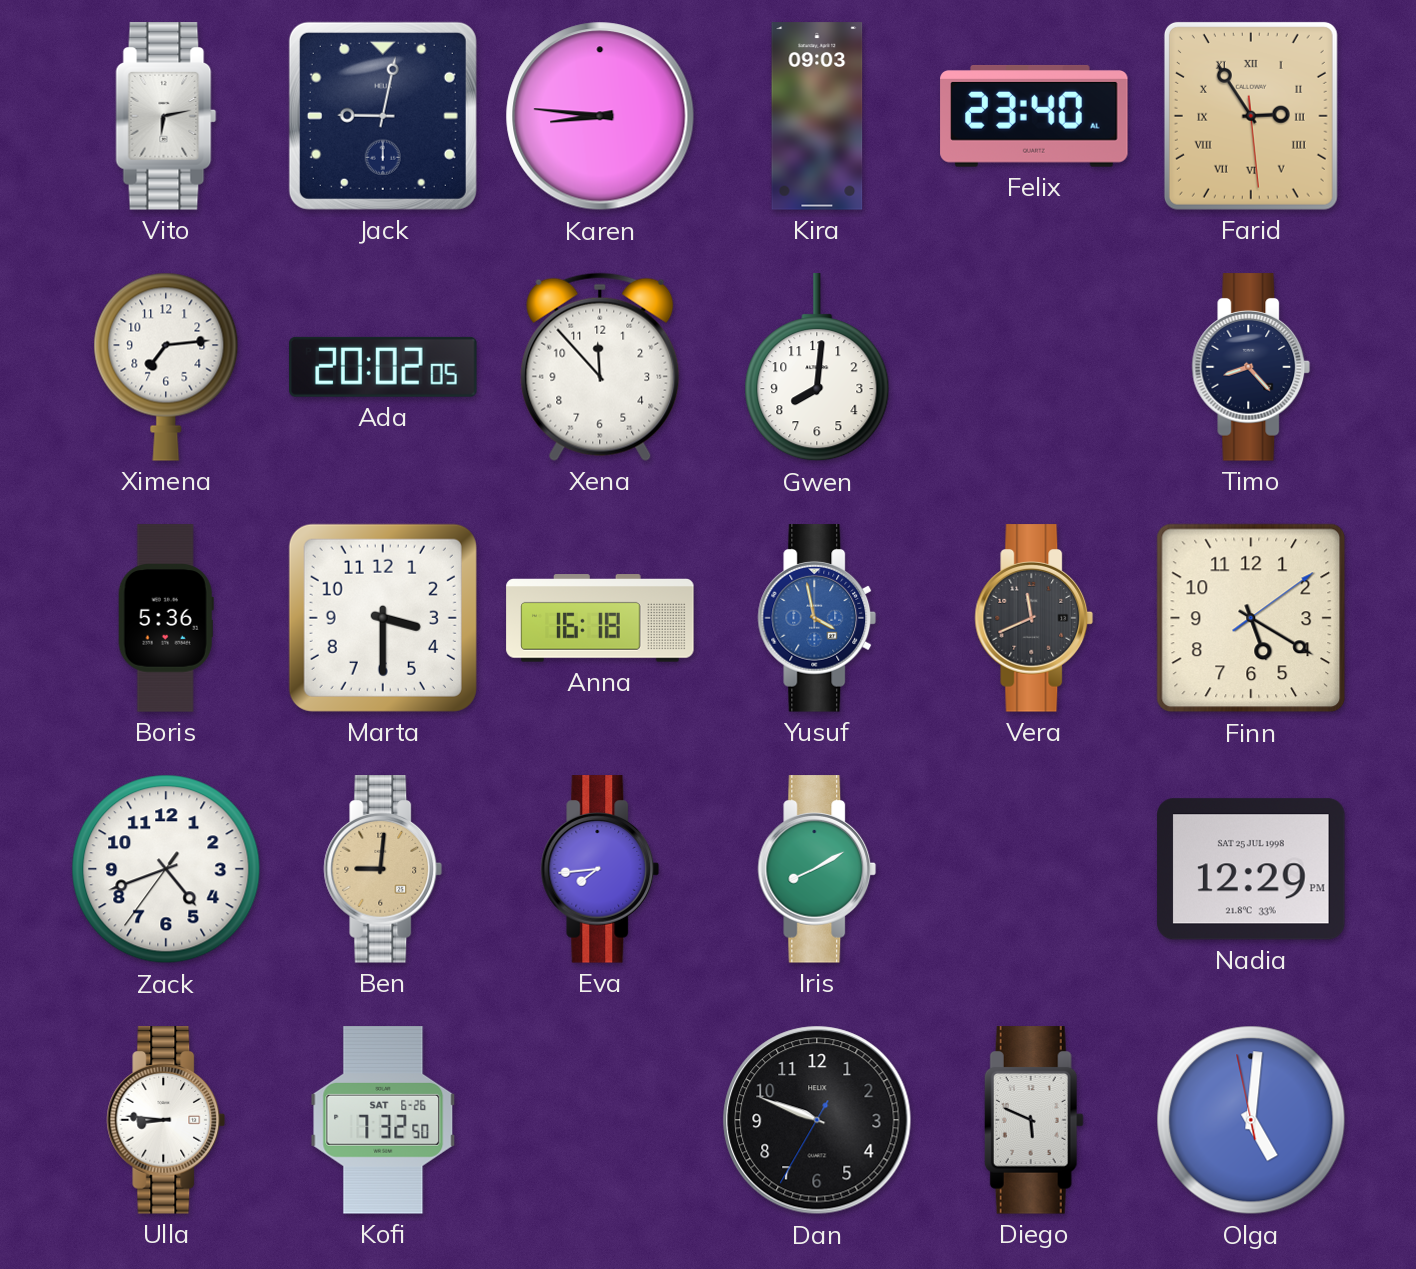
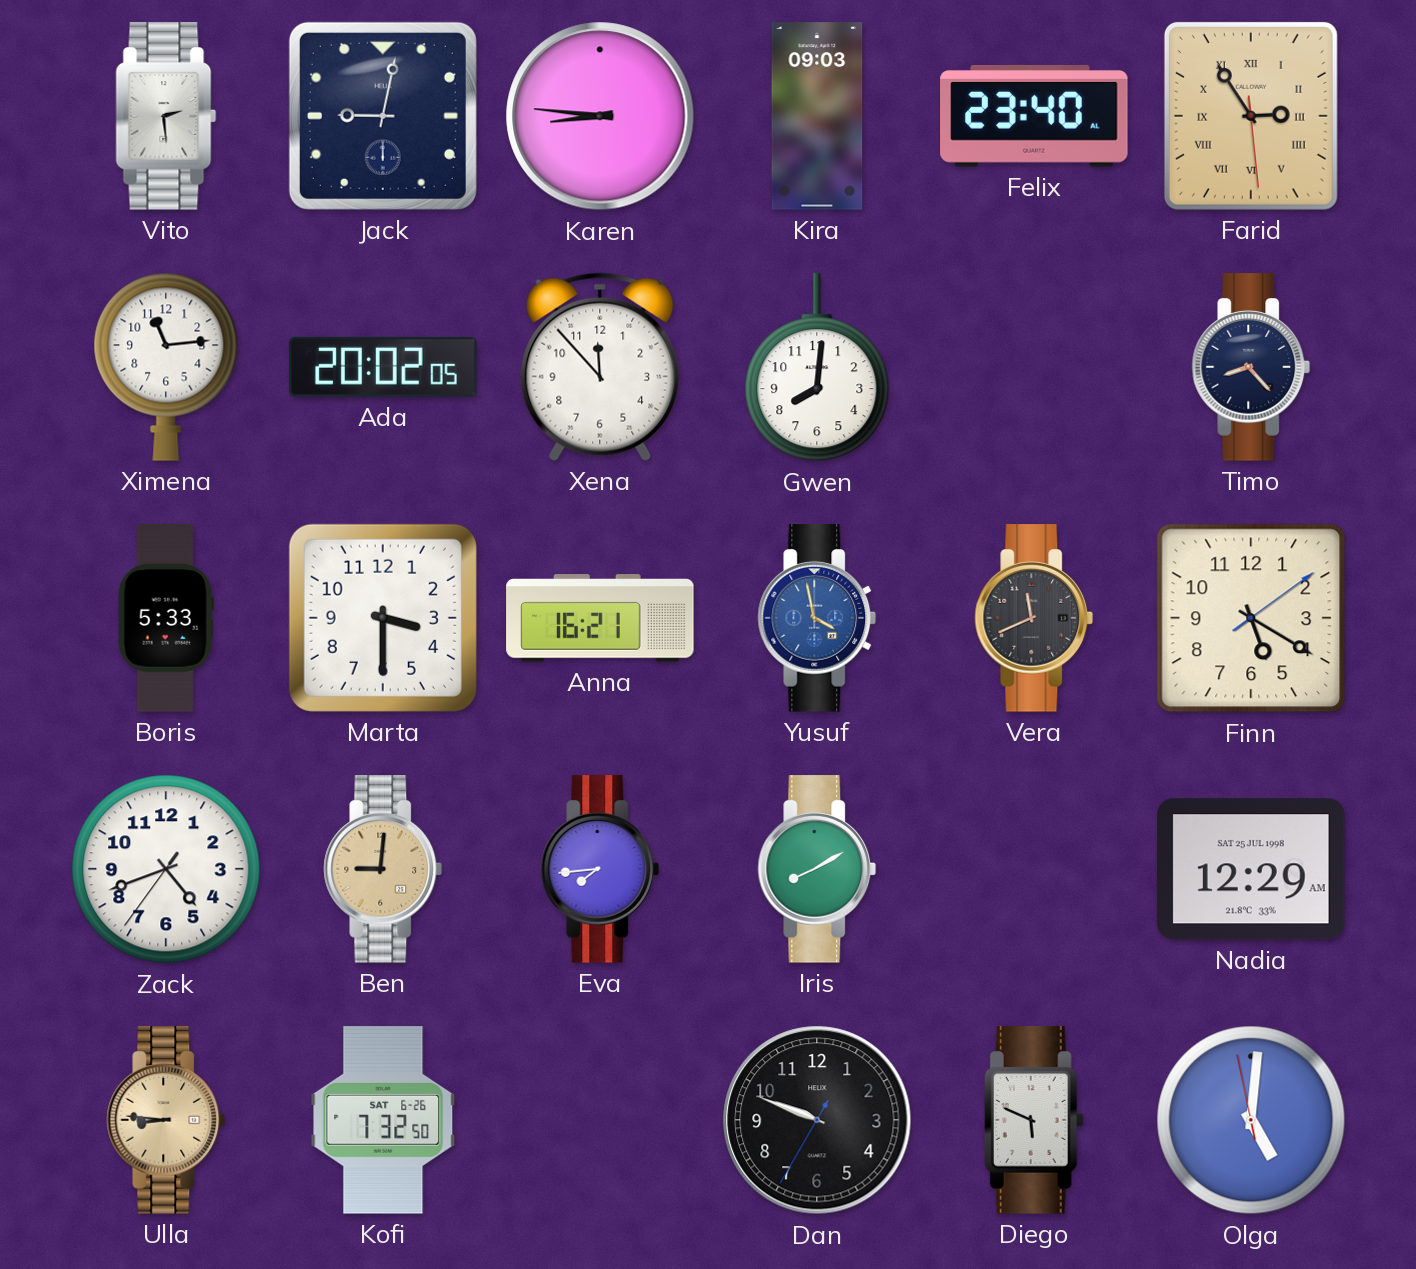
Vito: 6:13 -> 2:29
Ximena: 7:14 -> 11:14
Boris: 5:36 -> 5:33
Anna: 16:18 -> 16:21
Nadia: 12:29 PM -> 12:29 AM
Ulla dial: white -> champagne
